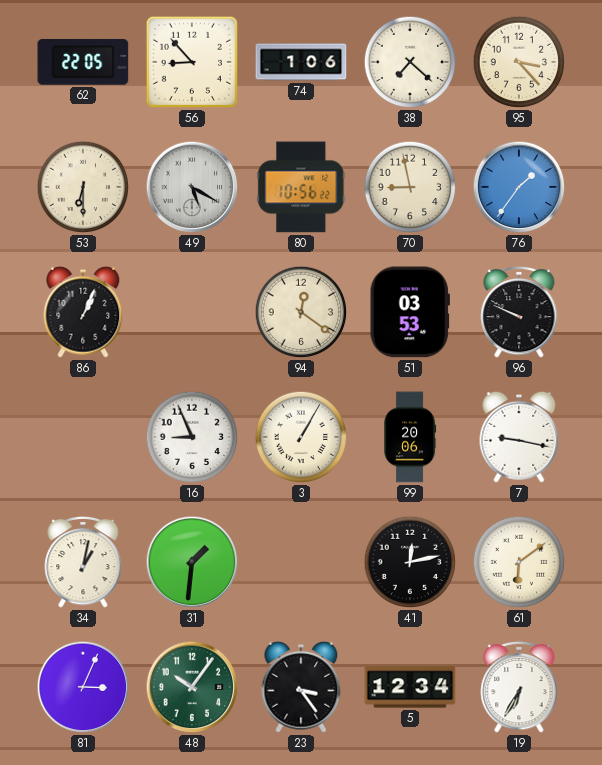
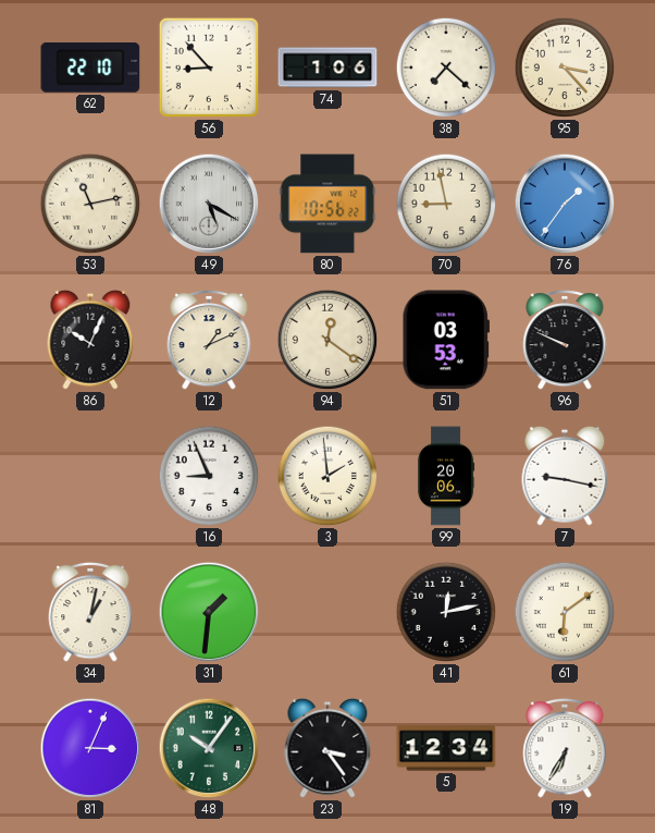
62: 22:05 -> 22:10
53: 6:30 -> 11:13
86: 1:04 -> 10:04
12: none -> 1:11
3: 1:05 -> 1:59
